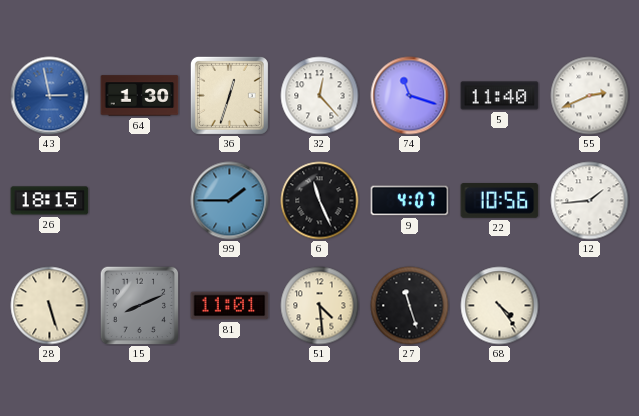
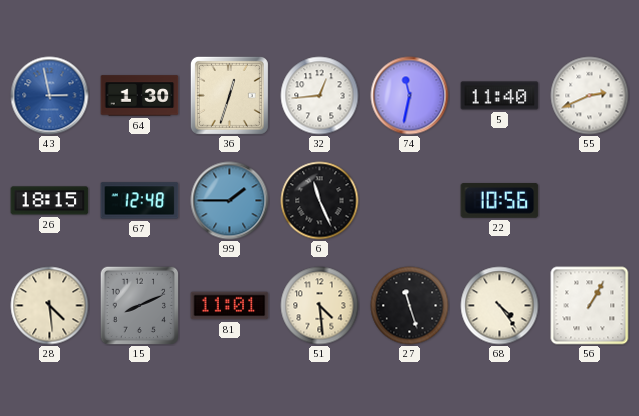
32: 12:23 -> 12:44
74: 11:18 -> 11:32
67: none -> 12:48
9: 4:07 -> none
12: 1:44 -> none
28: 5:27 -> 4:29
56: none -> 1:05
